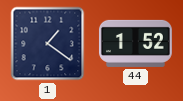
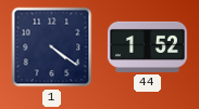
1: 1:21 -> 4:21
